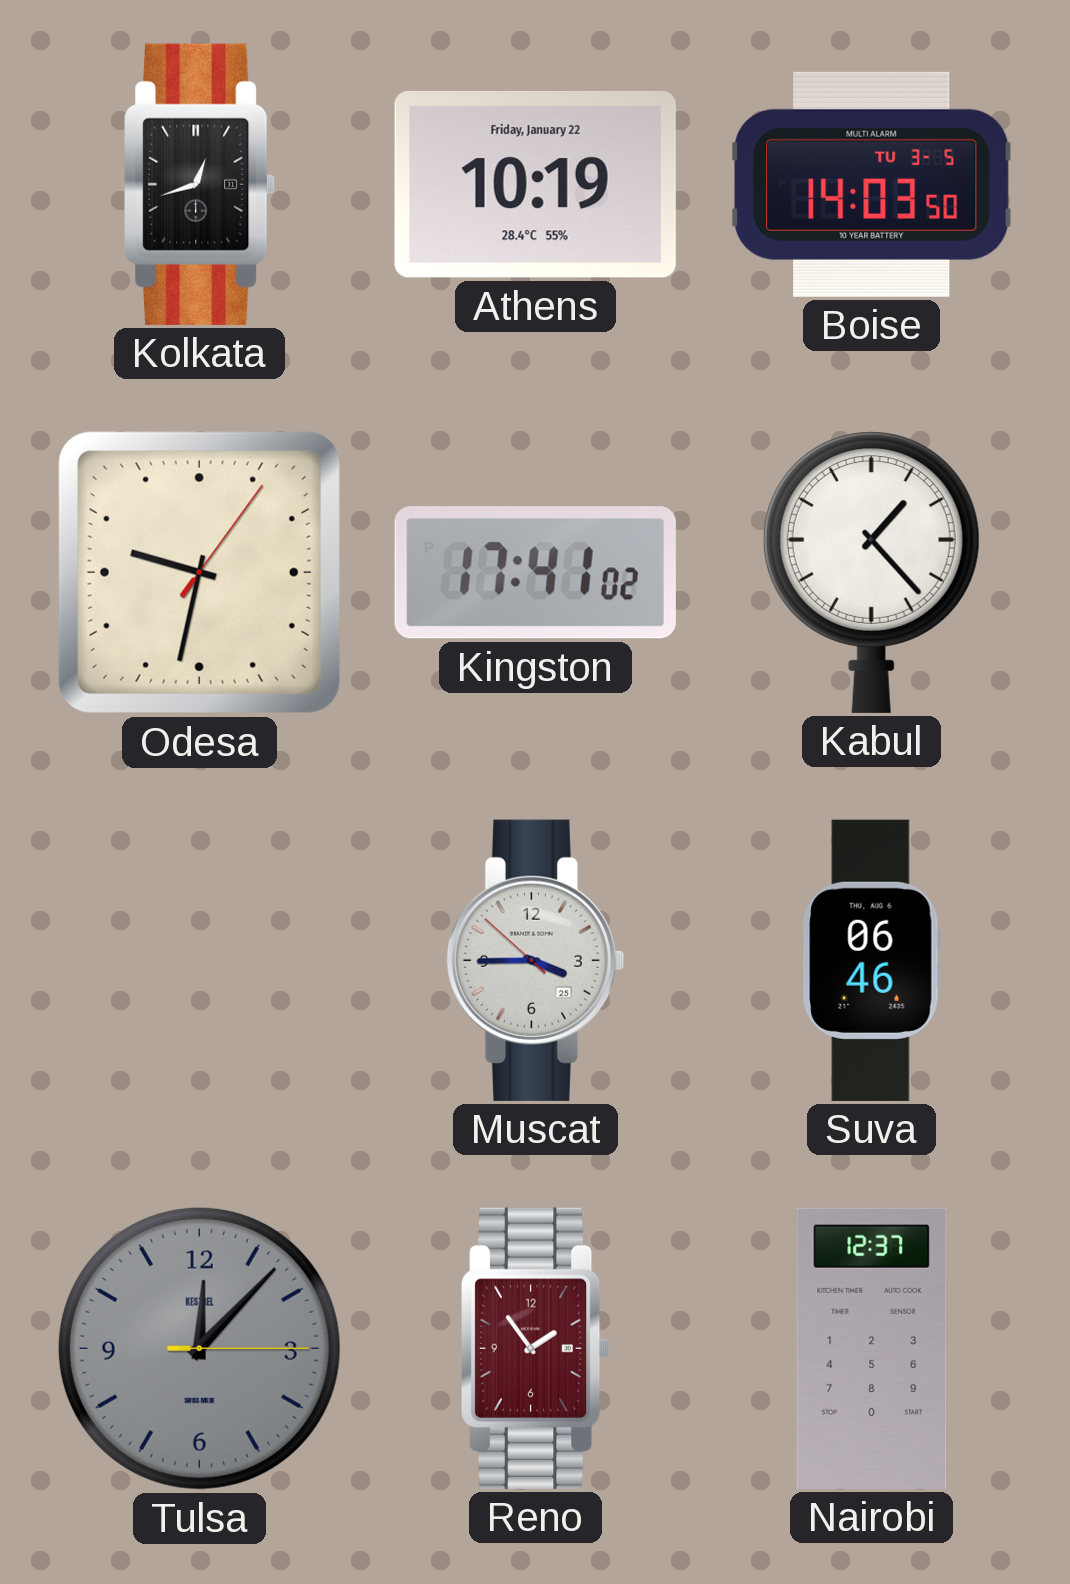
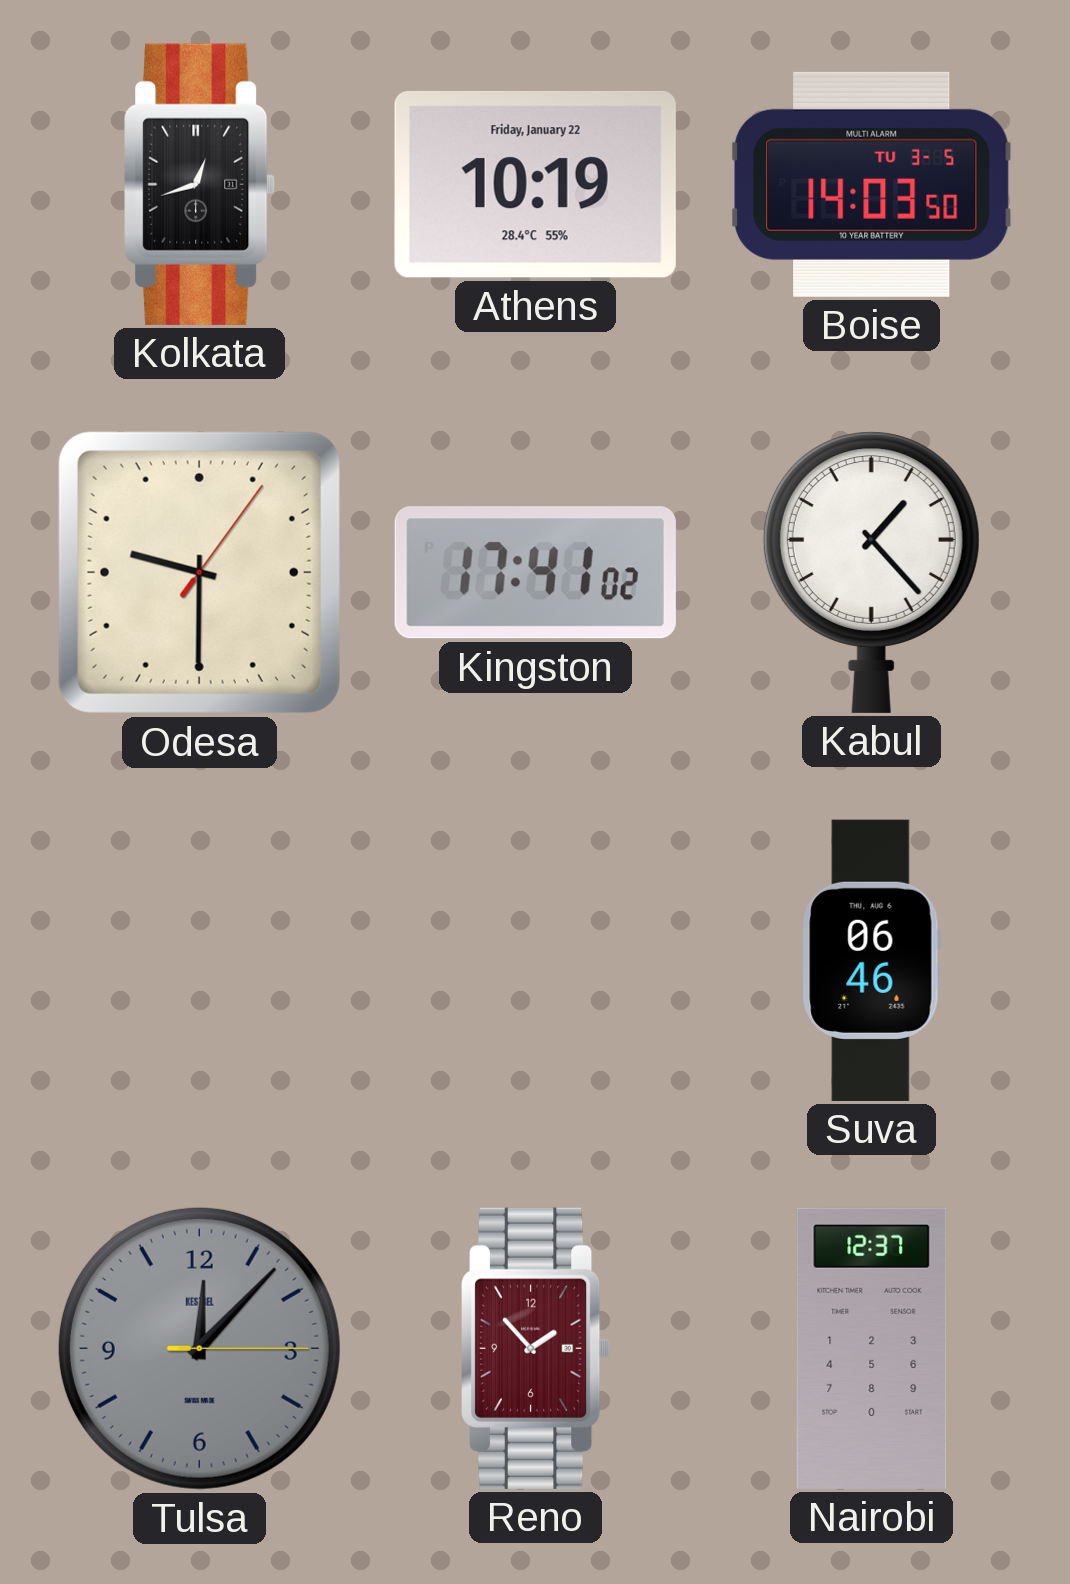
Odesa: 9:32 -> 9:30
Muscat: 3:44 -> none
Reno: 1:54 -> 1:53
